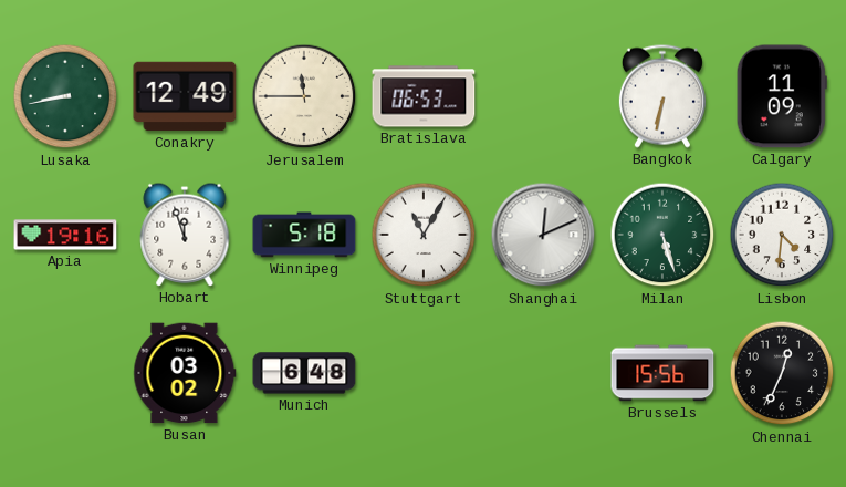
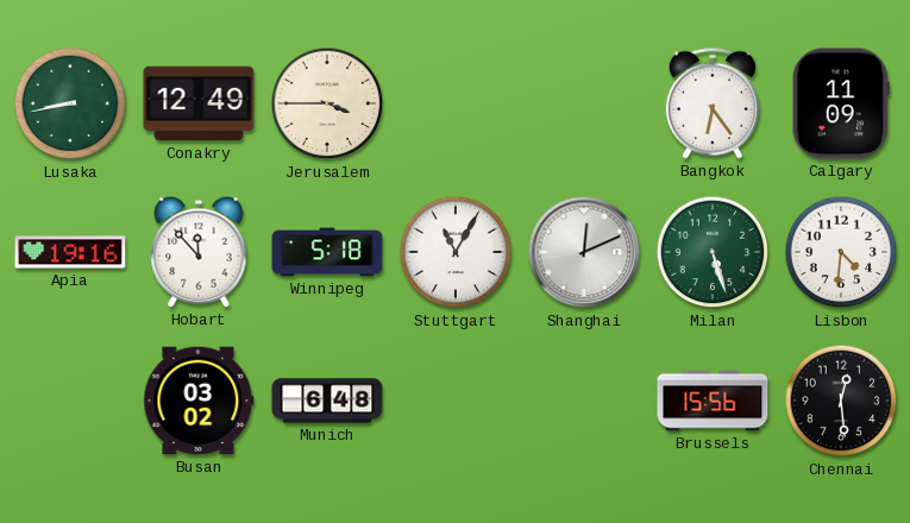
Jerusalem: 11:45 -> 3:45
Bratislava: 06:53 -> none
Bangkok: 6:32 -> 6:24
Hobart: 11:57 -> 11:53
Chennai: 12:34 -> 12:29
